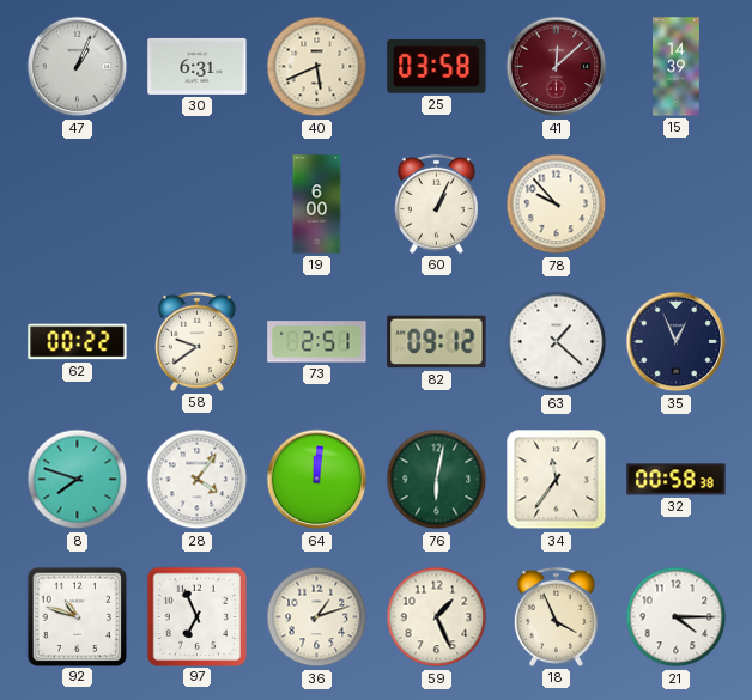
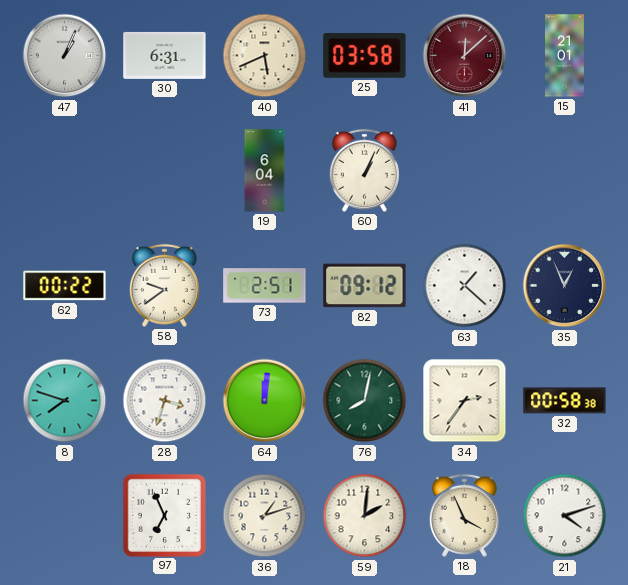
15: 14:39 -> 21:01
19: 6:00 -> 6:04
78: 9:53 -> none
28: 4:06 -> 3:33
76: 6:02 -> 8:02
34: 11:36 -> 2:36
92: 10:48 -> none
59: 1:26 -> 2:01
21: 4:15 -> 4:12
